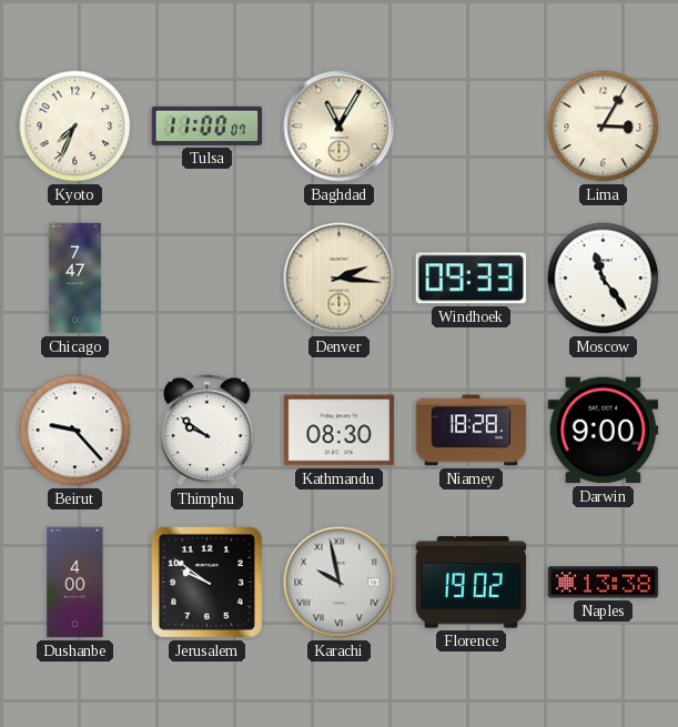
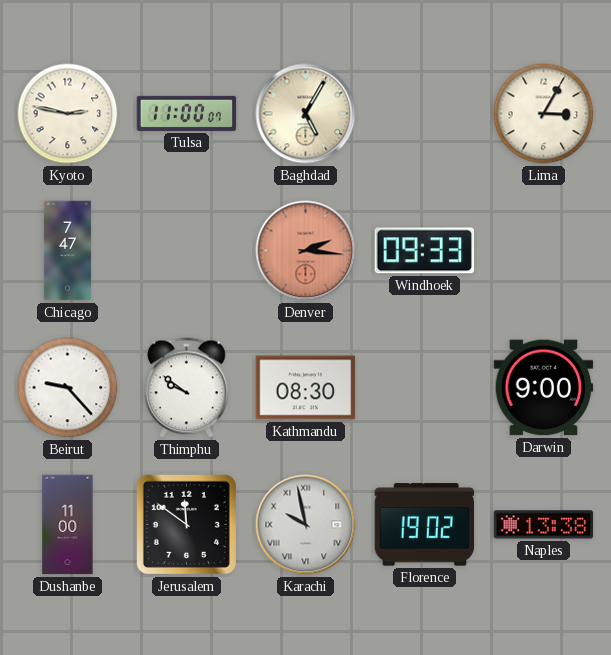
Kyoto: 7:34 -> 2:47
Baghdad: 11:05 -> 5:05
Denver dial: cream -> salmon
Moscow: 11:24 -> none
Niamey: 18:28 -> none
Dushanbe: 4:00 -> 11:00
Jerusalem: 9:51 -> 11:51
